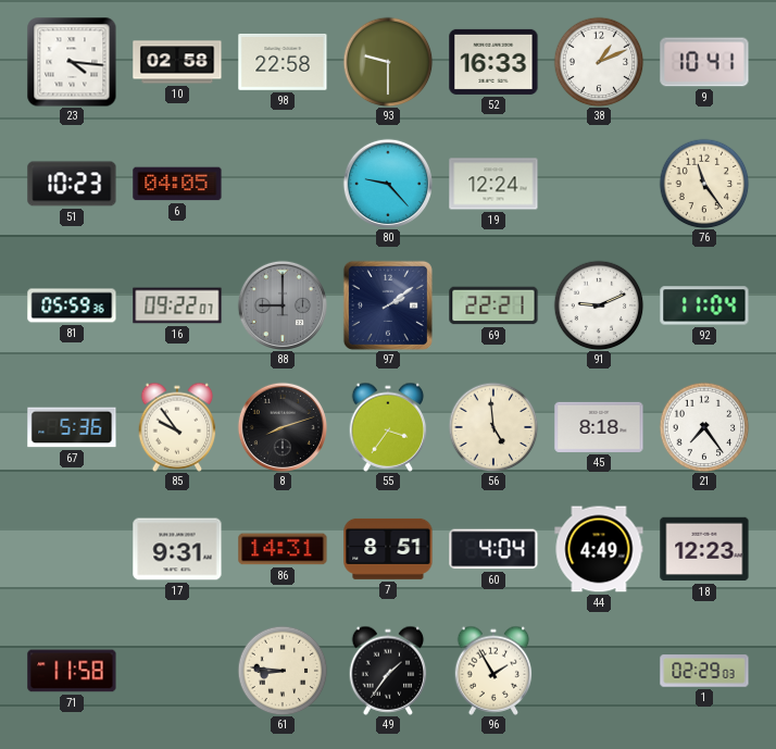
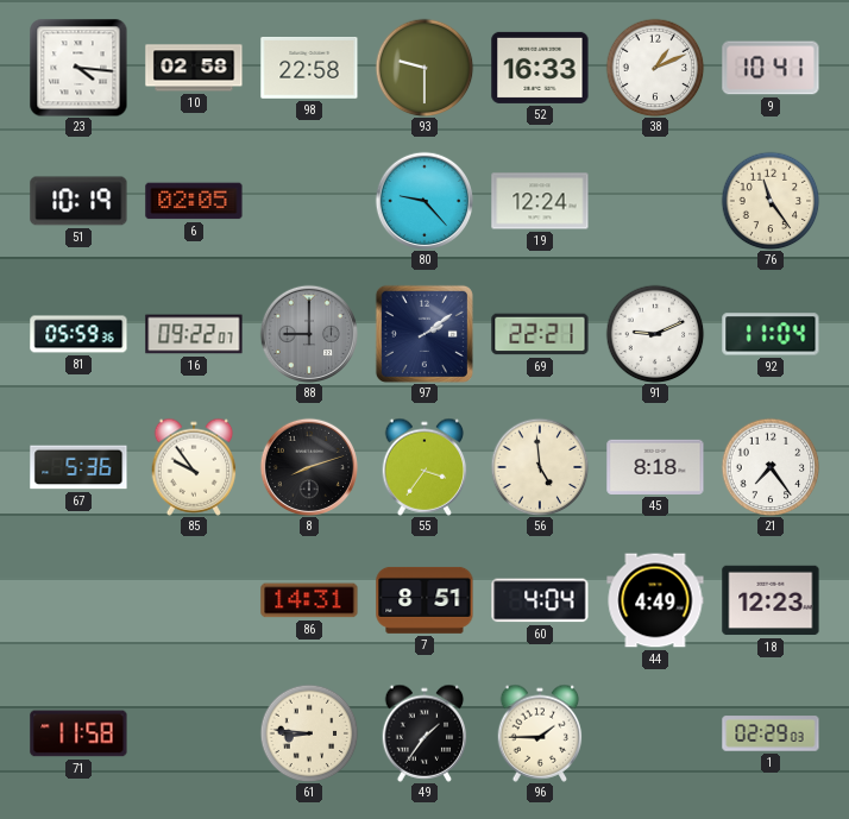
51: 10:23 -> 10:19
6: 04:05 -> 02:05
17: 9:31 -> none
96: 1:55 -> 1:45
